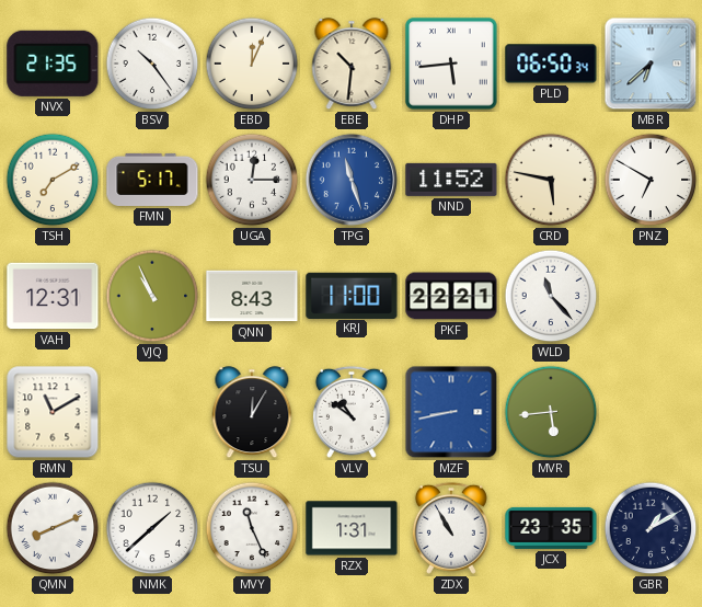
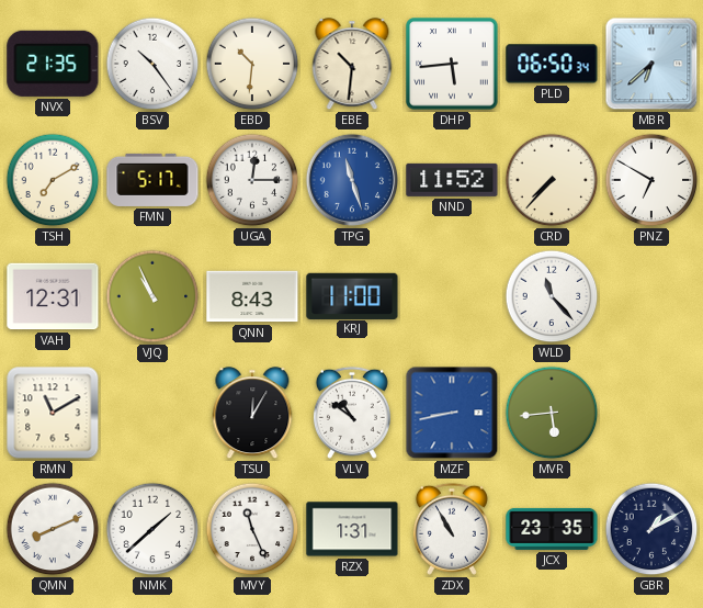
EBD: 12:04 -> 10:31
CRD: 5:47 -> 7:37
PKF: 22:21 -> none
